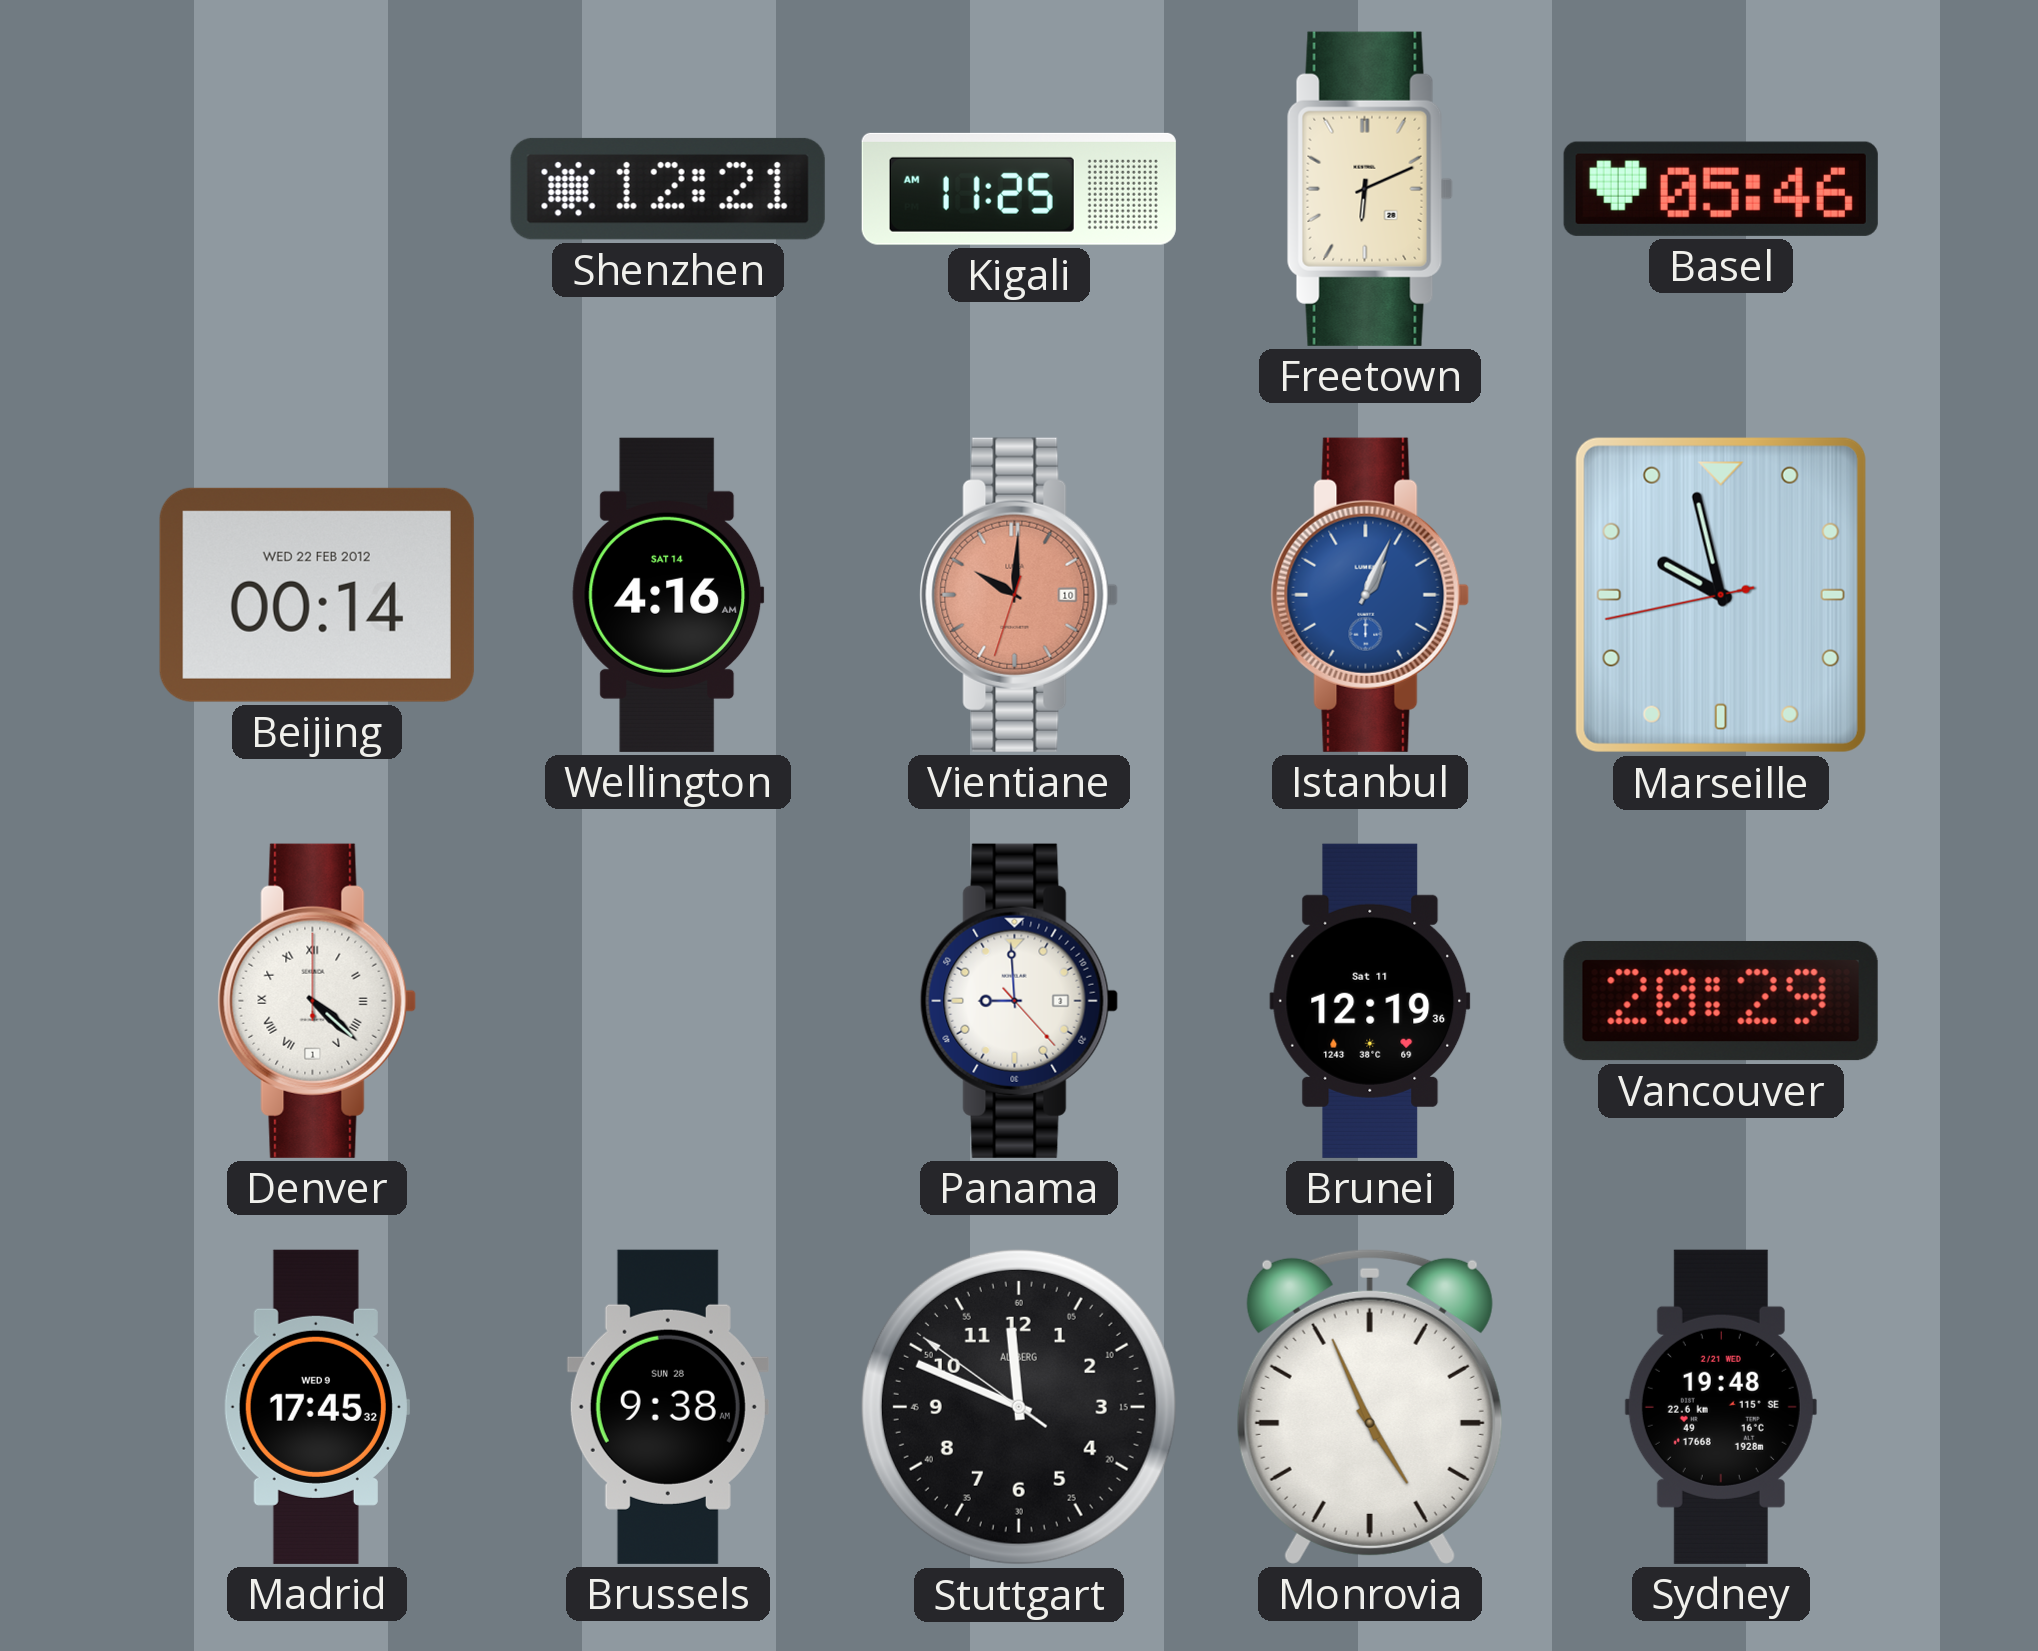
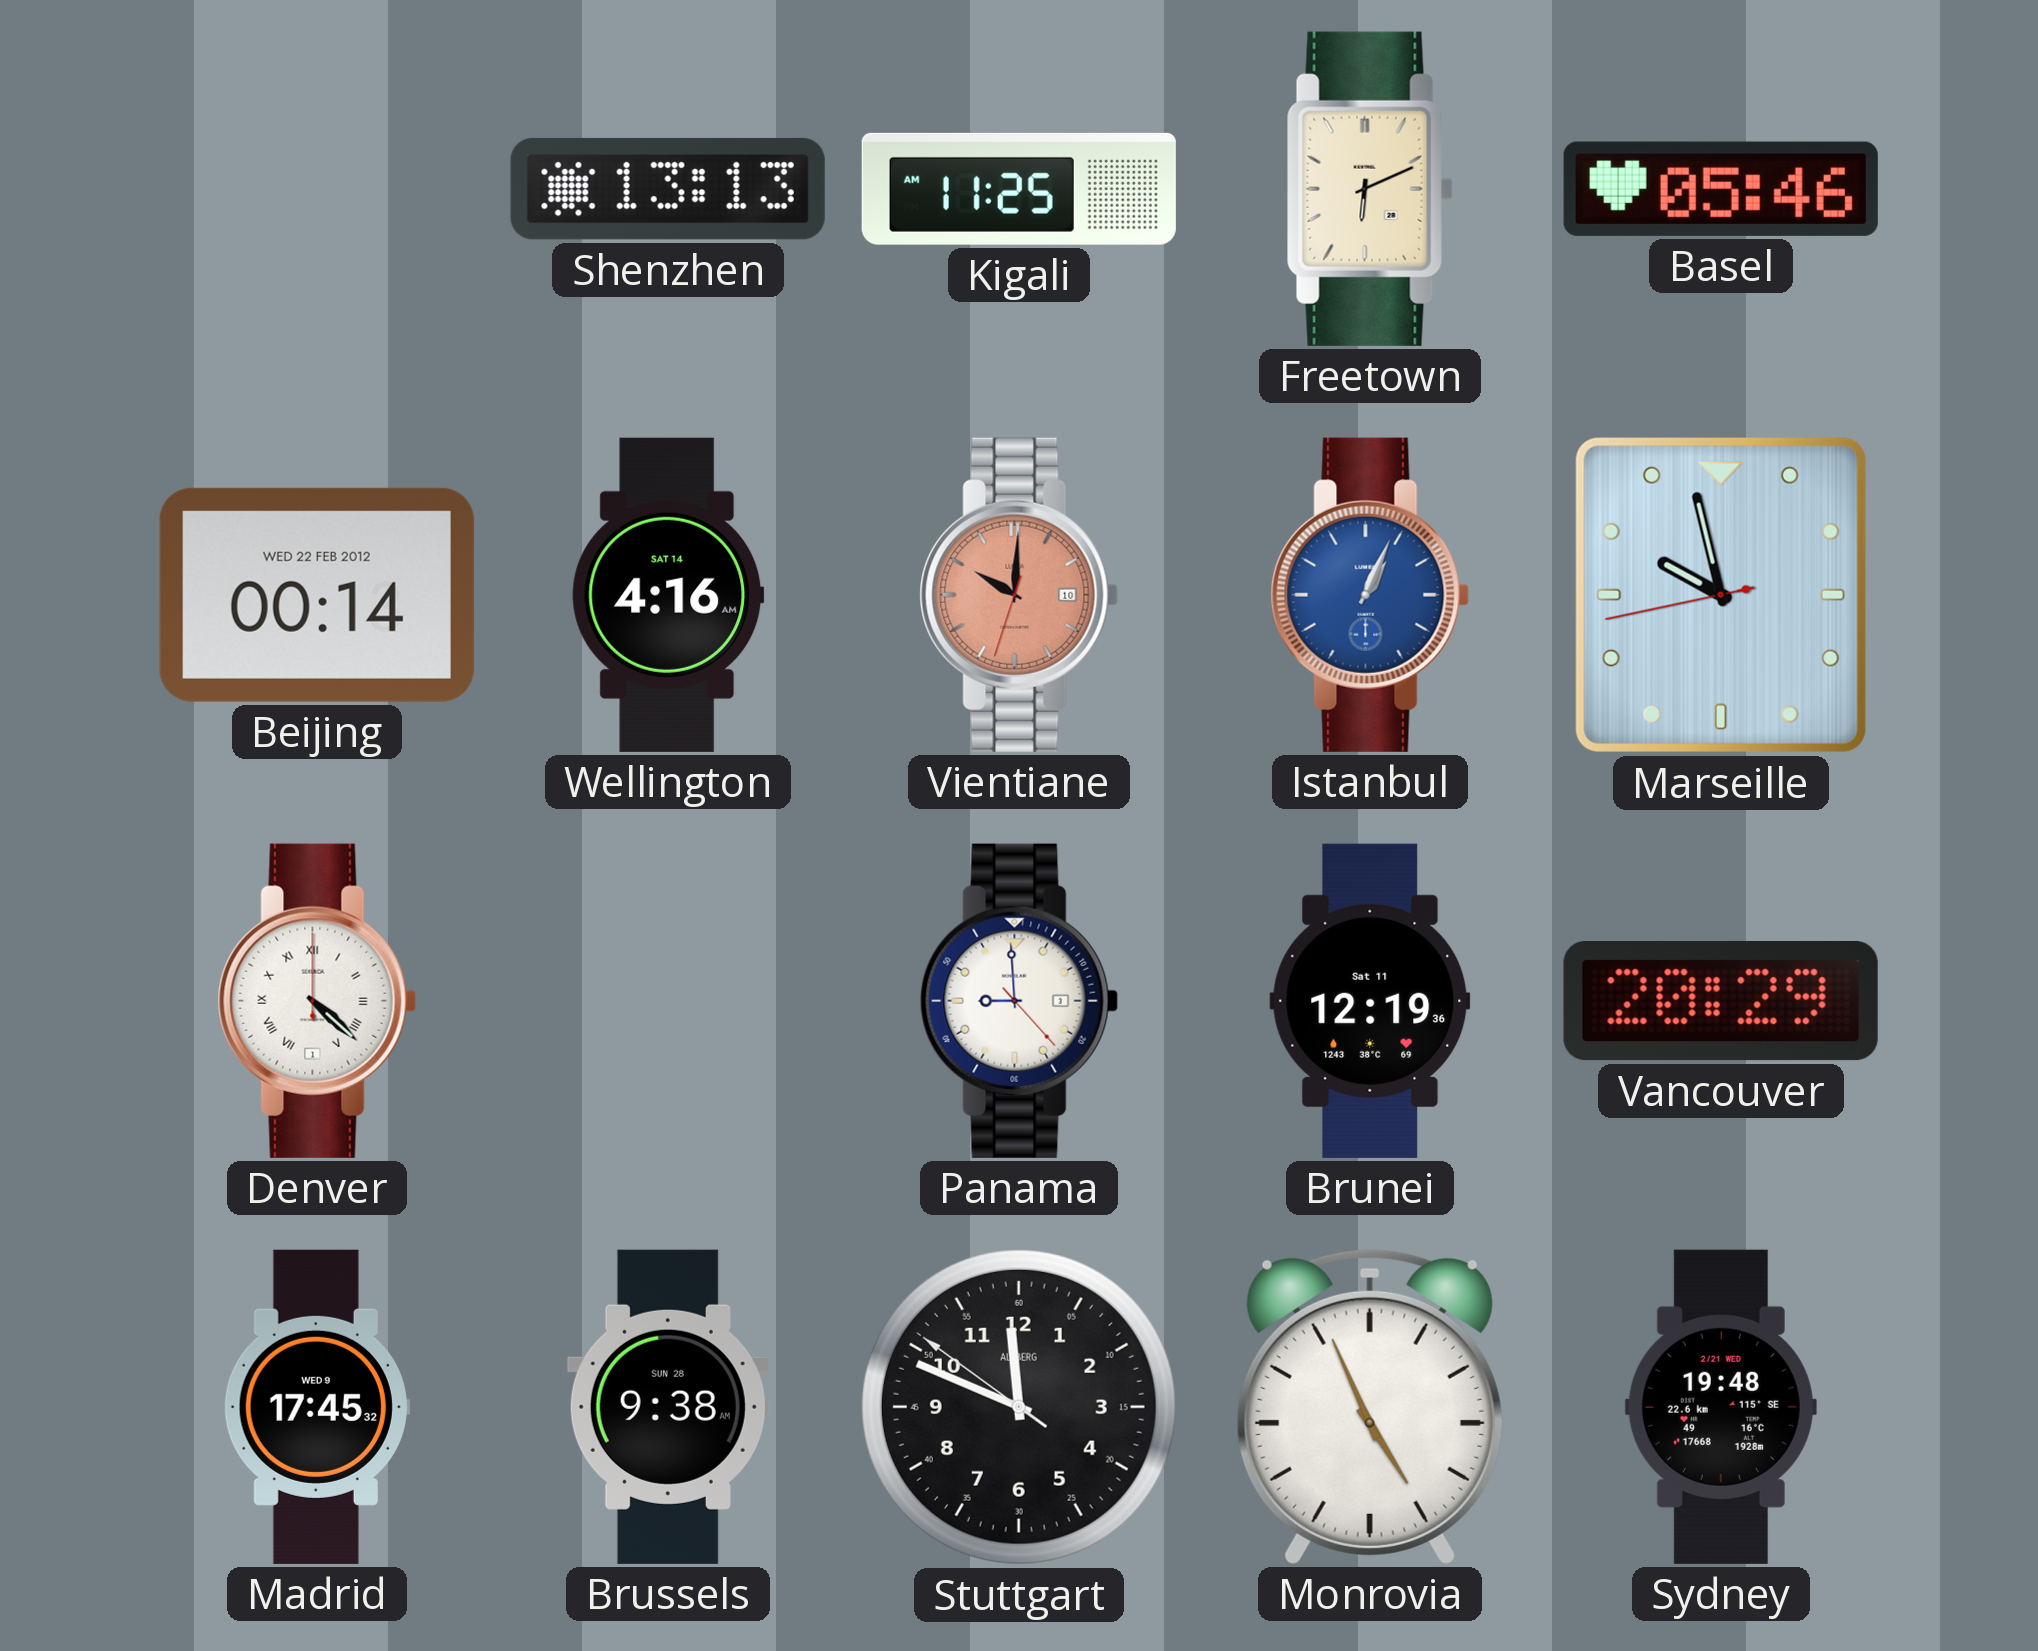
Shenzhen: 12:21 -> 13:13
